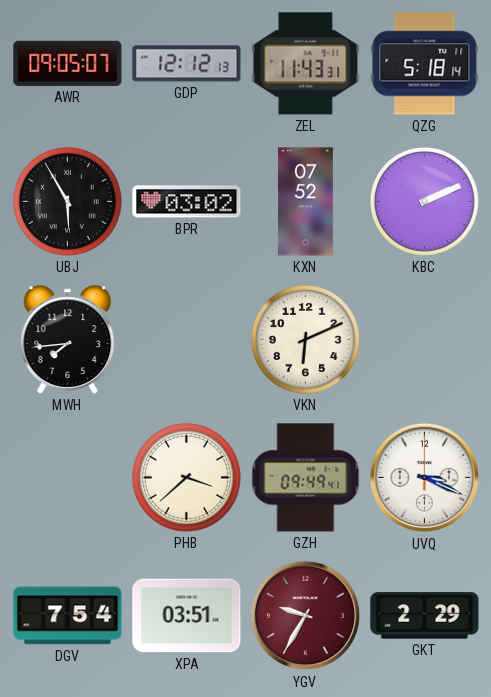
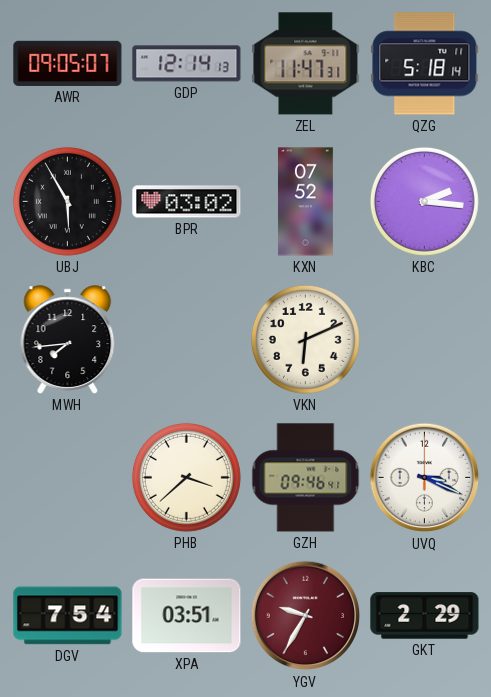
GDP: 12:12 -> 12:14
ZEL: 11:43 -> 11:47
KBC: 2:11 -> 2:16
GZH: 09:49 -> 09:46
